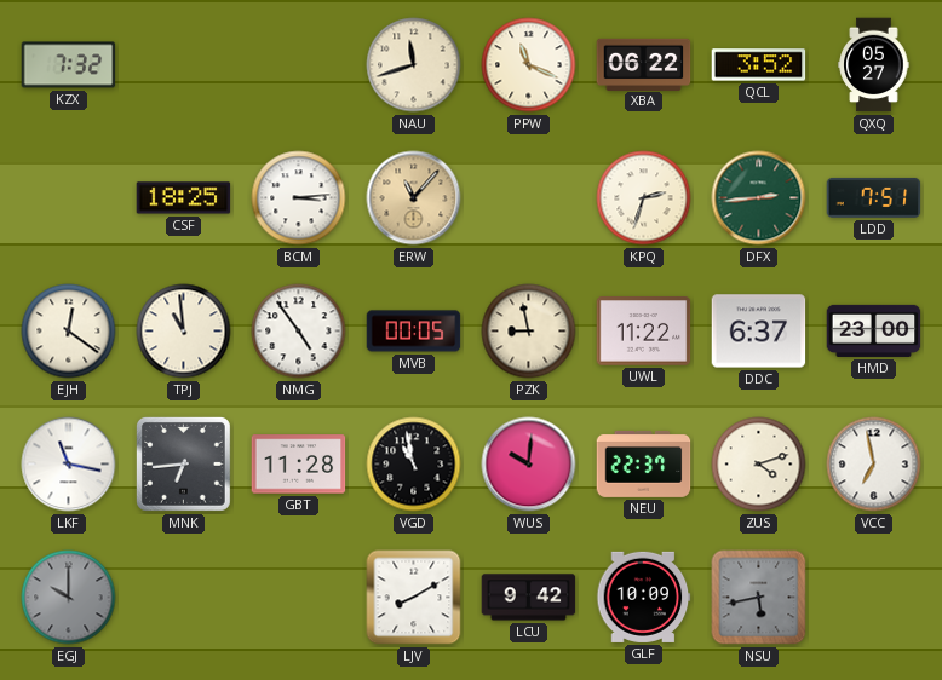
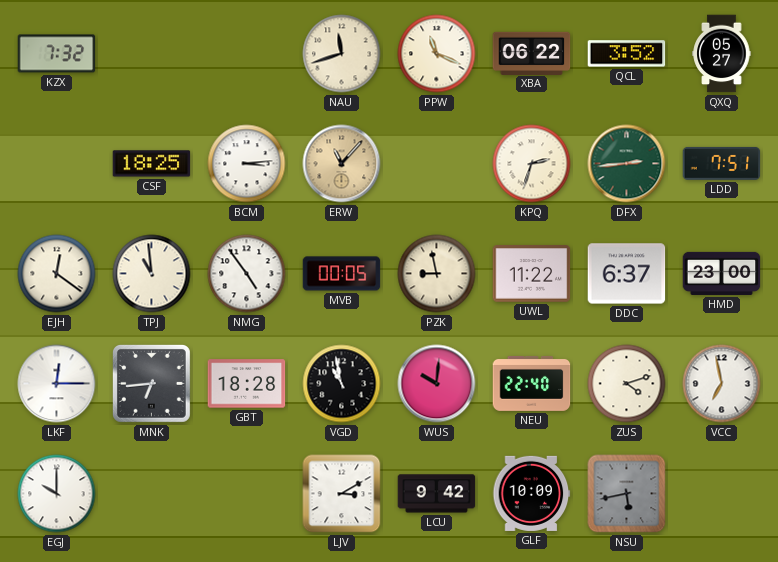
LKF: 11:17 -> 12:15
GBT: 11:28 -> 18:28
NEU: 22:37 -> 22:40
EGJ dial: grey -> white
LJV: 8:10 -> 3:10
